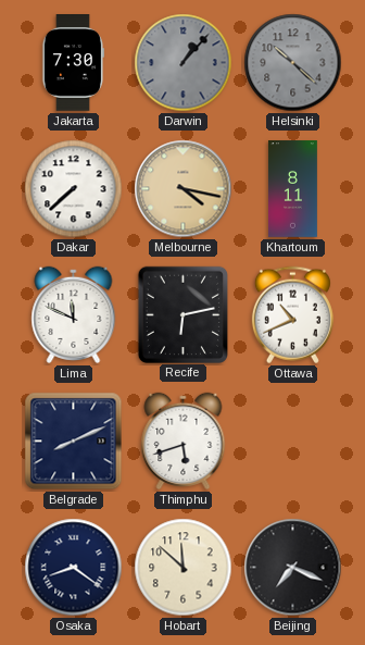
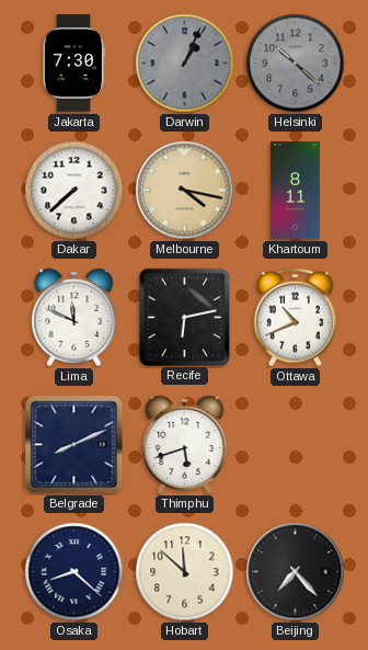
Darwin: 1:07 -> 1:04
Osaka: 8:21 -> 8:22
Beijing: 7:19 -> 7:23
